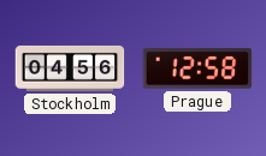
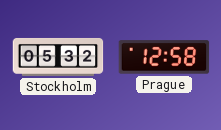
Stockholm: 04:56 -> 05:32
